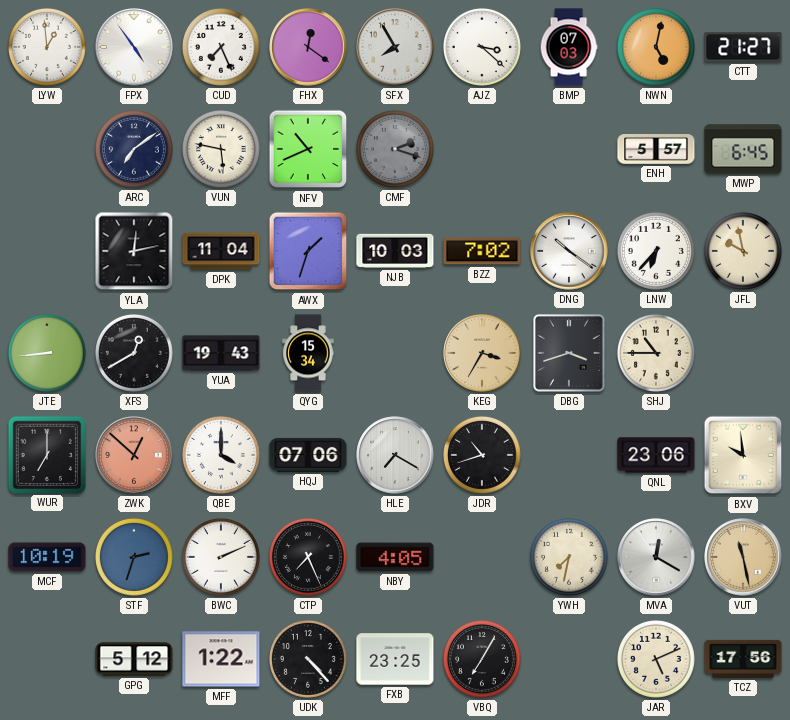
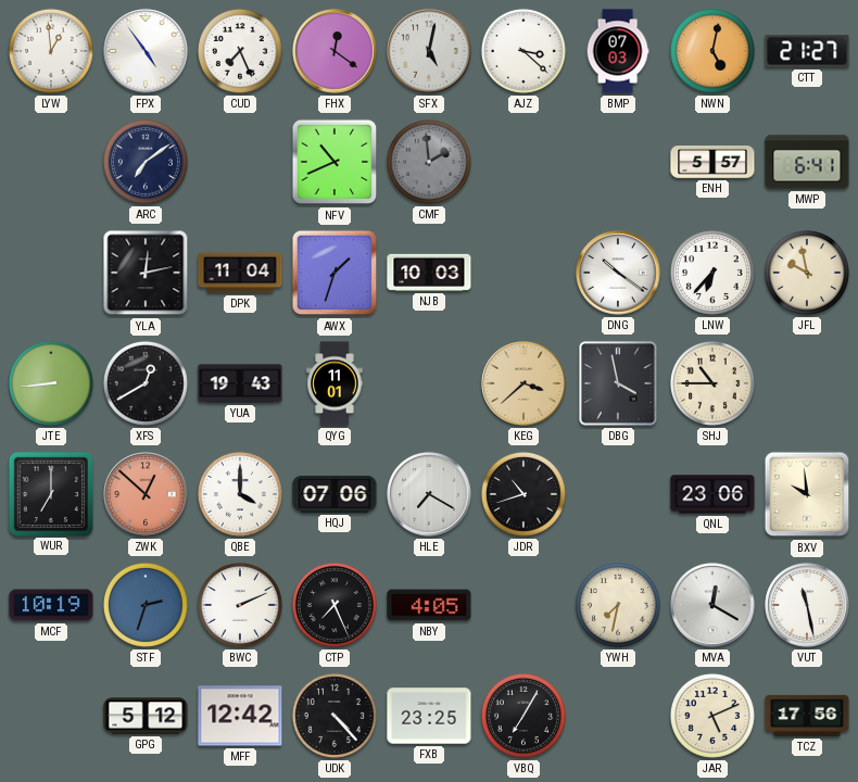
SFX: 7:55 -> 5:02
VUN: 5:47 -> none
CMF: 2:18 -> 1:59
MWP: 6:45 -> 6:41
BZZ: 7:02 -> none
QYG: 15:34 -> 11:01
KEG: 3:35 -> 3:38
DBG: 3:42 -> 3:58
VUT dial: champagne -> white
MFF: 1:22 -> 12:42
